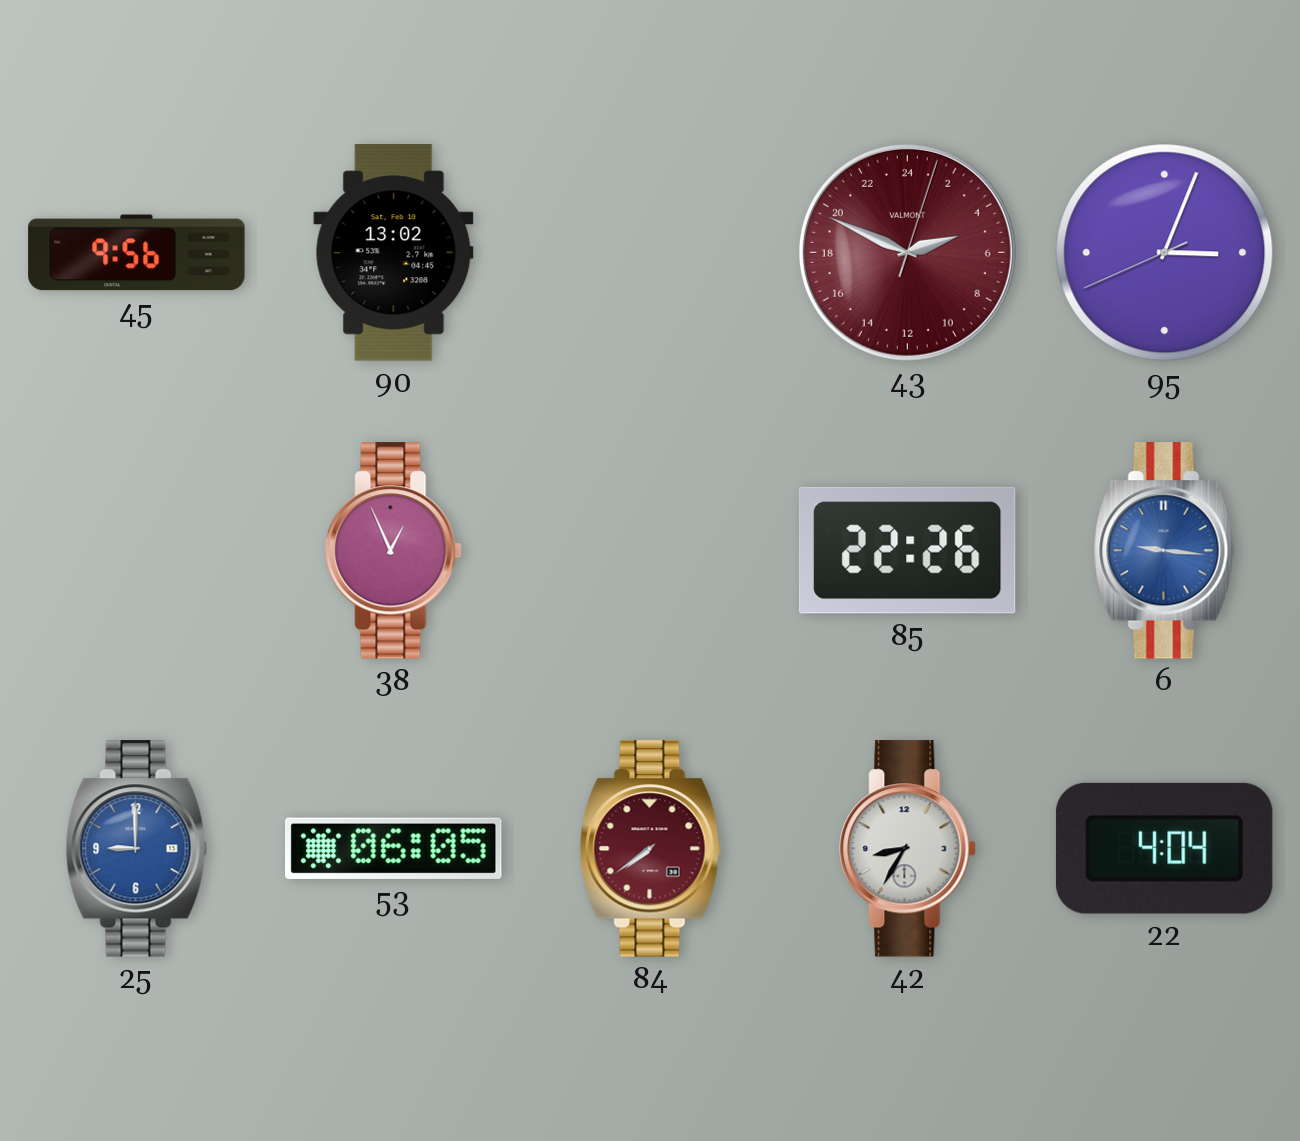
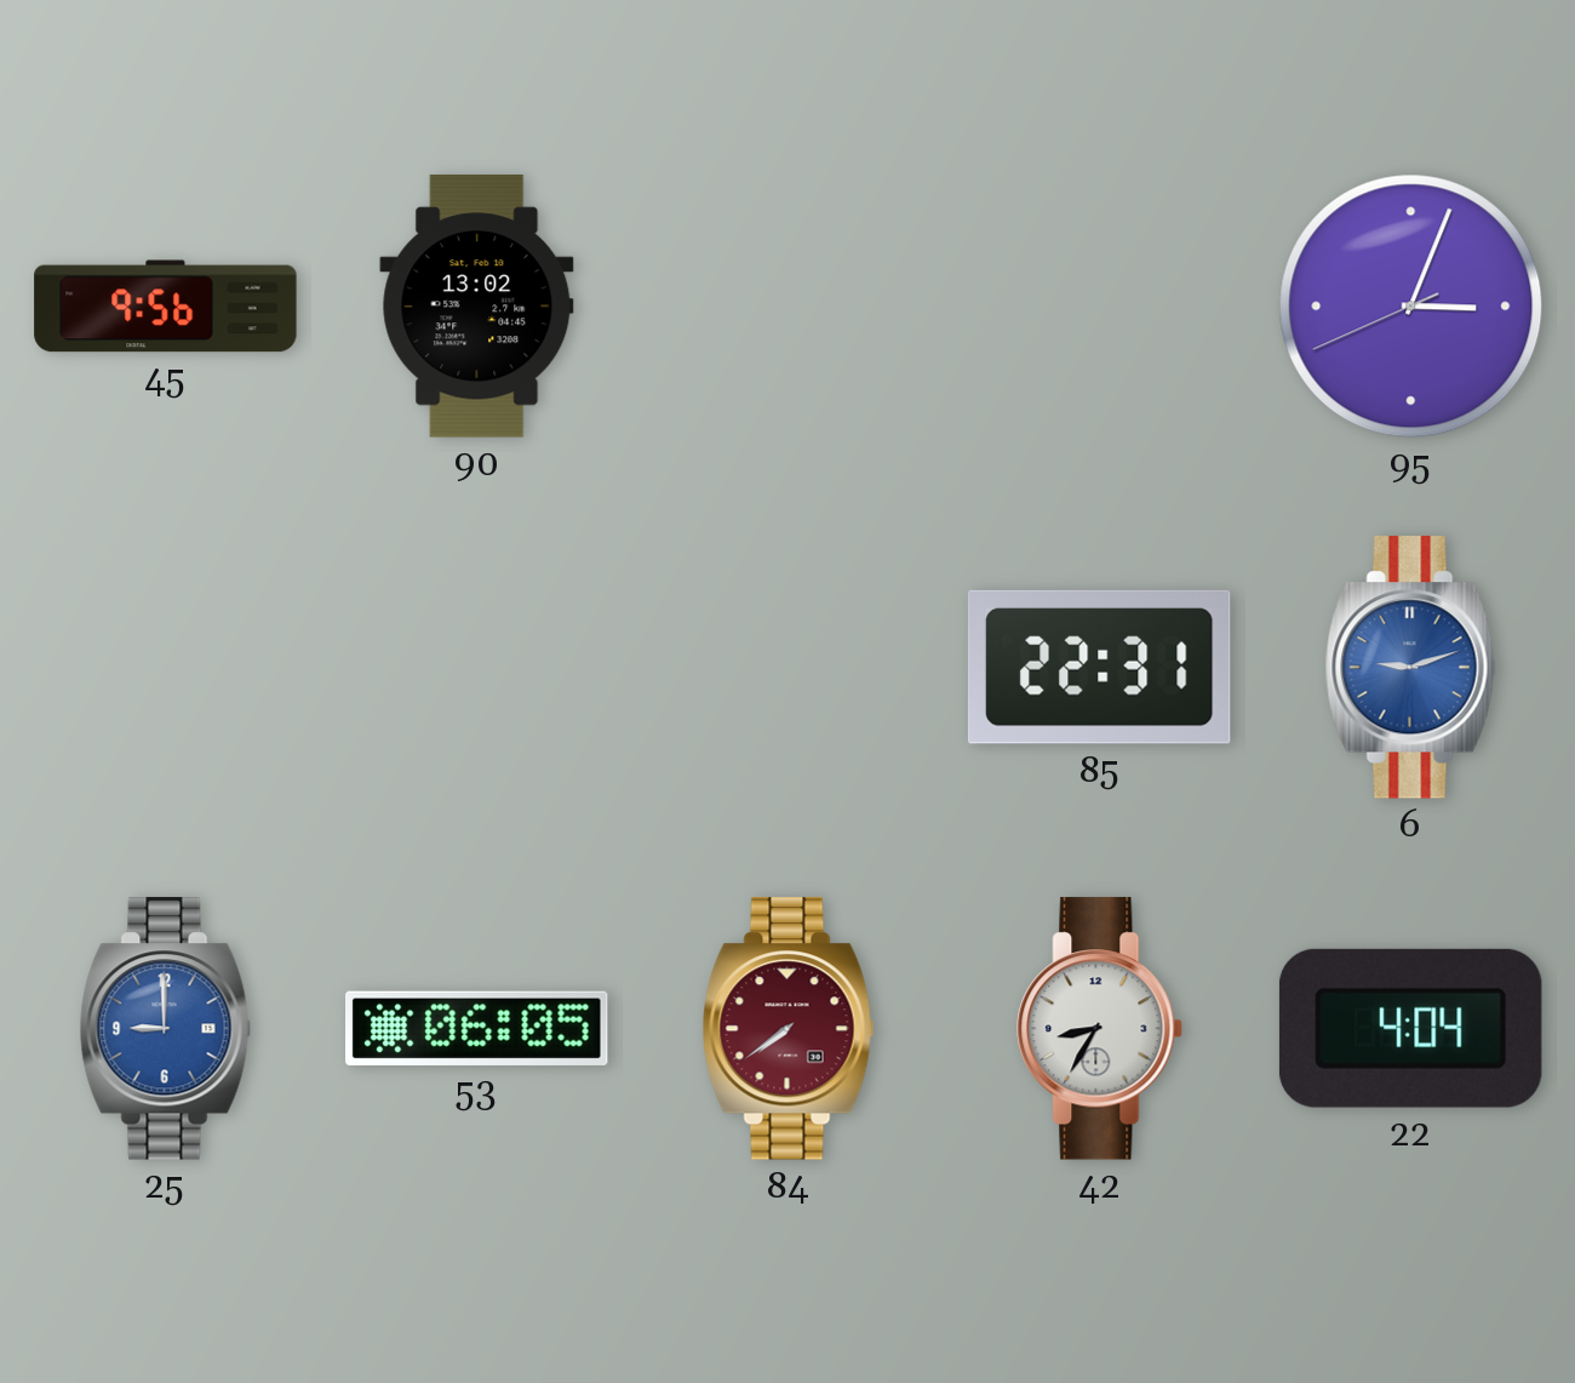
43: 4:49 -> none
38: 12:56 -> none
85: 22:26 -> 22:31
6: 9:16 -> 9:12
